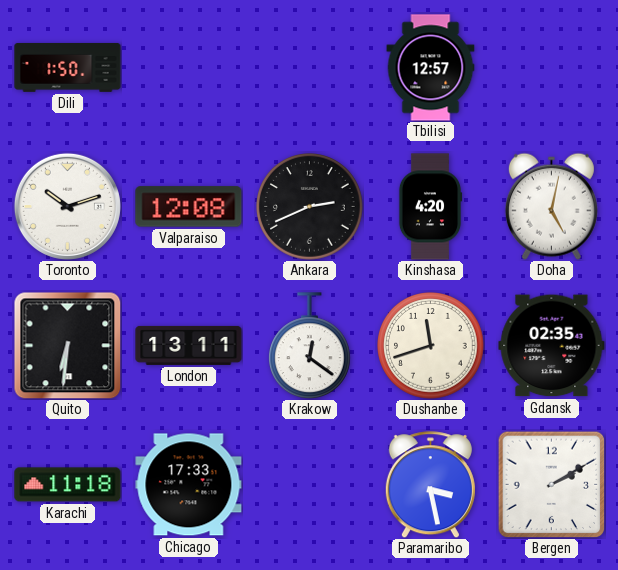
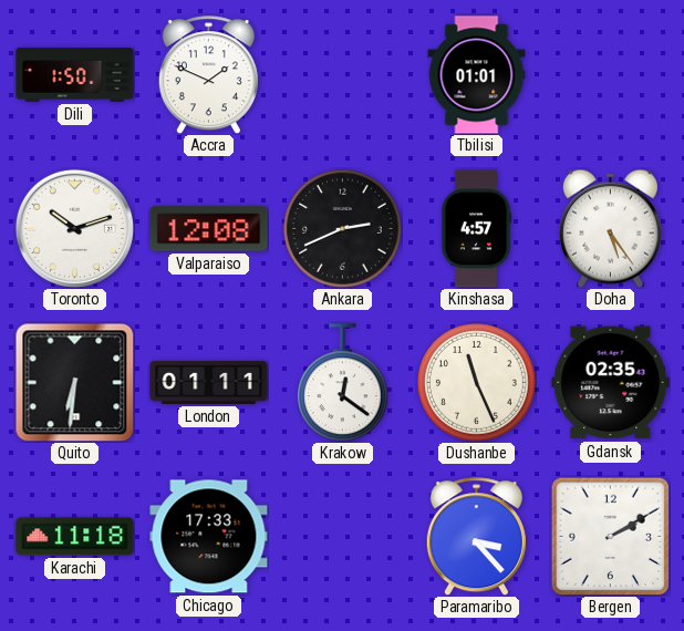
Accra: none -> 1:49
Tbilisi: 12:57 -> 01:01
Kinshasa: 4:20 -> 4:57
Doha: 5:02 -> 5:24
London: 13:11 -> 01:11
Dushanbe: 11:42 -> 11:26
Paramaribo: 3:28 -> 3:23
